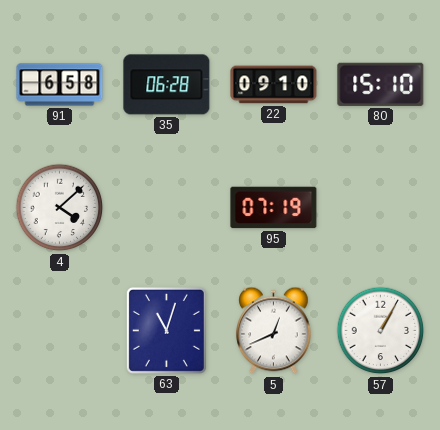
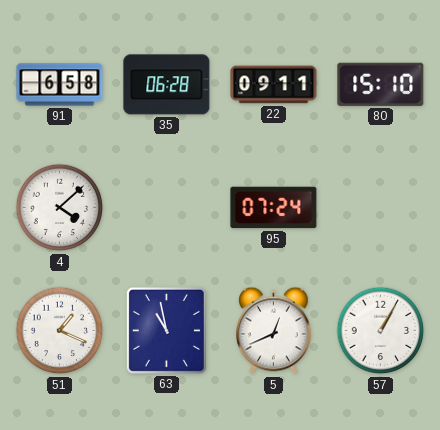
22: 09:10 -> 09:11
95: 07:19 -> 07:24
51: none -> 1:19
63: 11:03 -> 10:58
